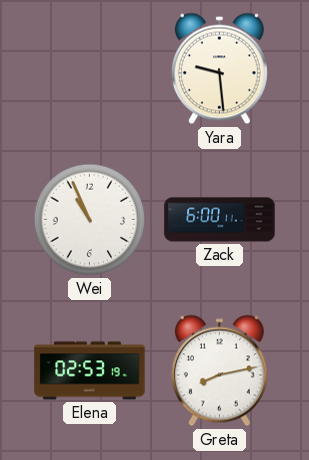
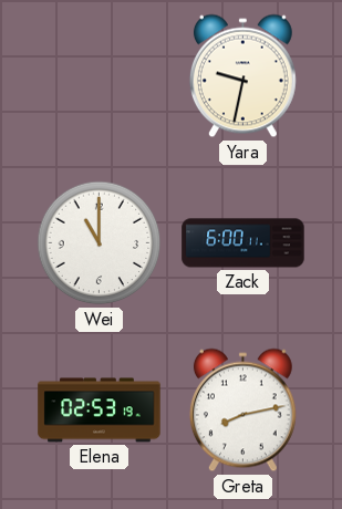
Yara: 9:29 -> 9:32
Wei: 10:56 -> 11:00
